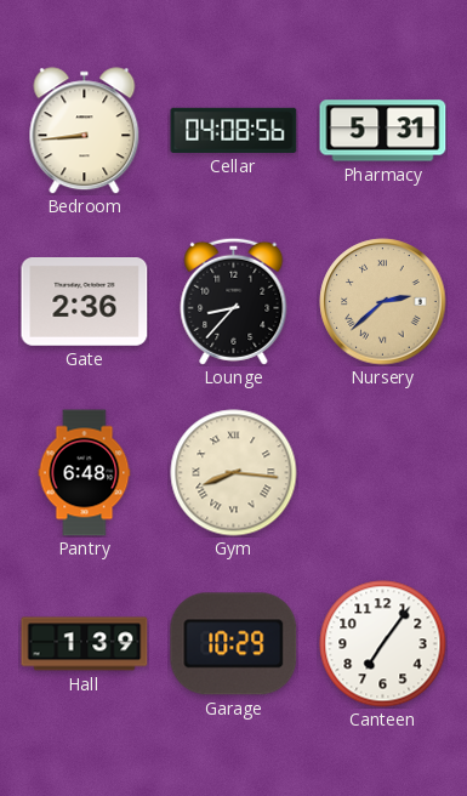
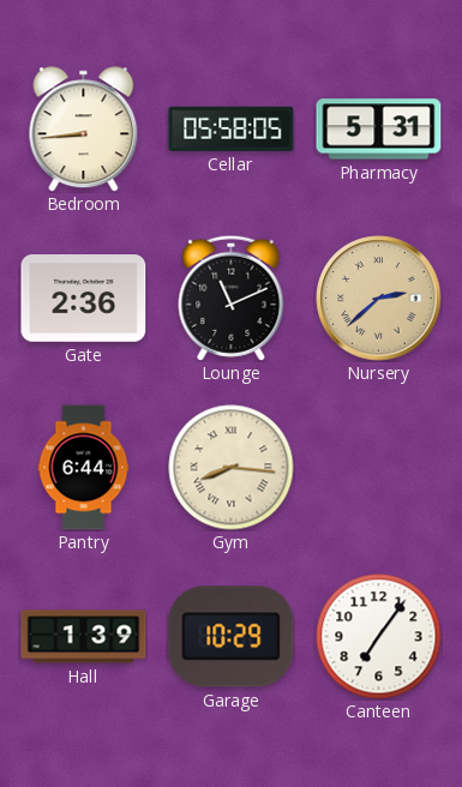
Cellar: 04:08 -> 05:58
Lounge: 8:37 -> 11:11
Pantry: 6:48 -> 6:44
